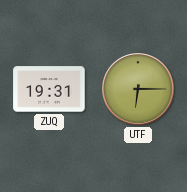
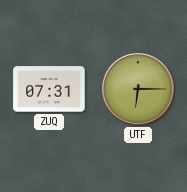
ZUQ: 19:31 -> 07:31
